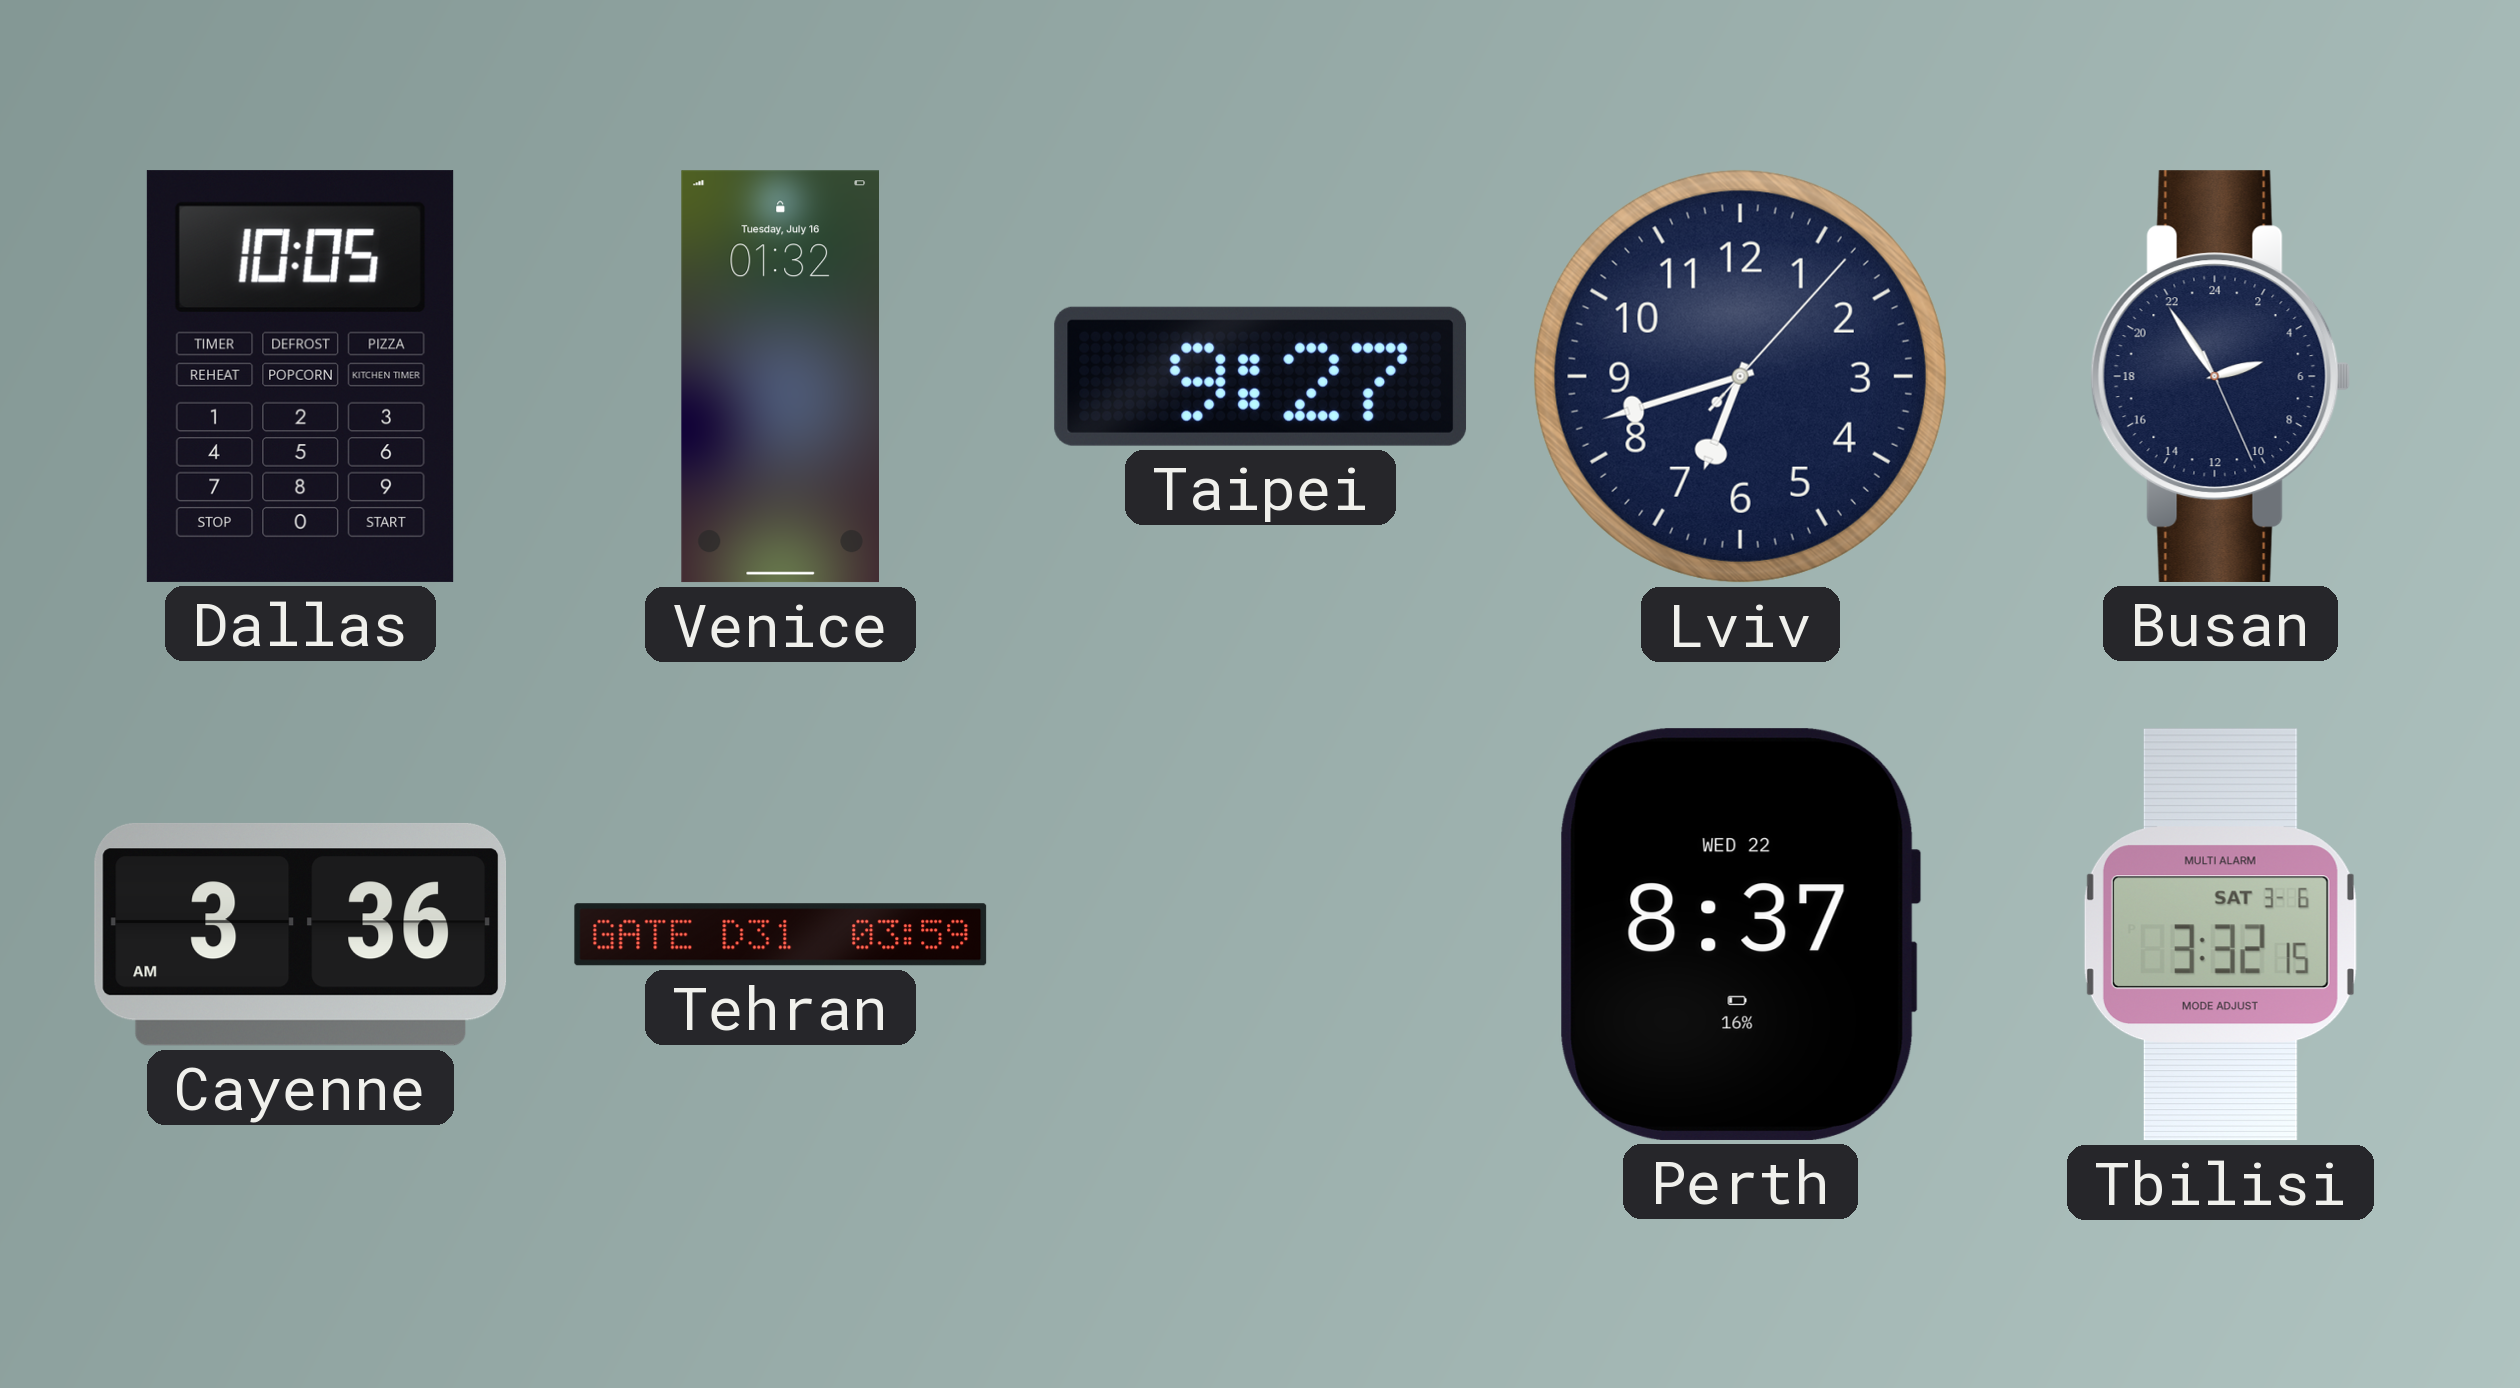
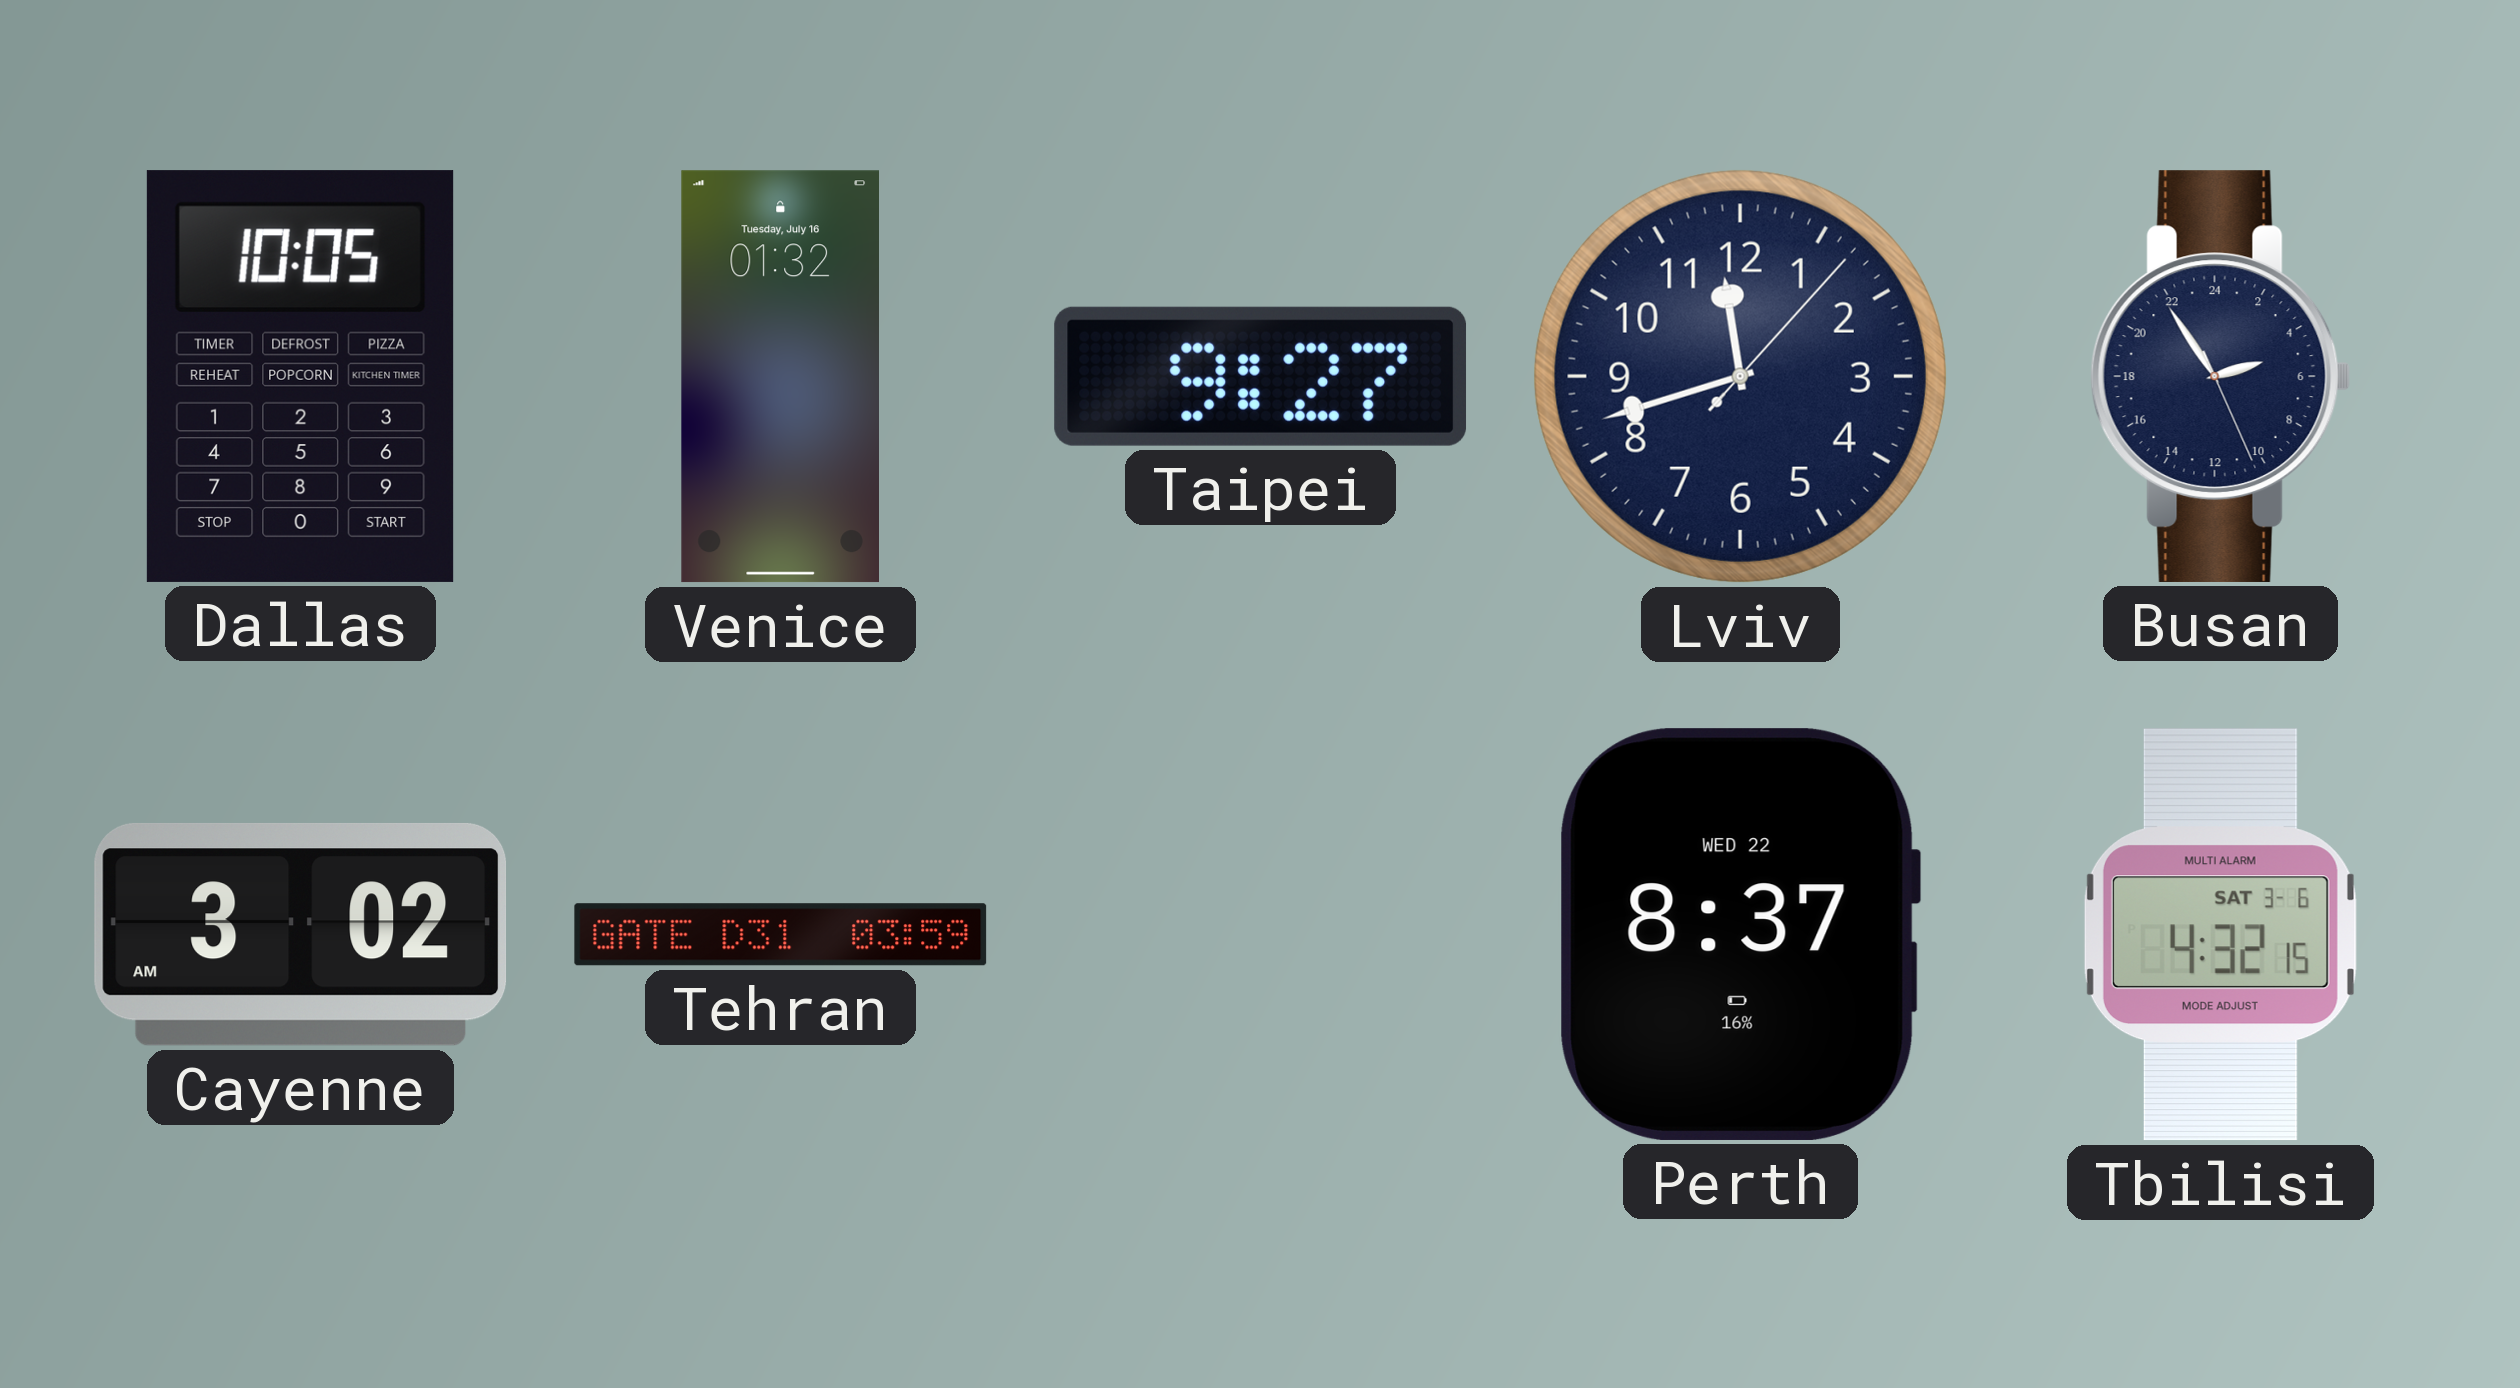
Lviv: 6:42 -> 11:42
Cayenne: 3:36 -> 3:02
Tbilisi: 3:32 -> 4:32
